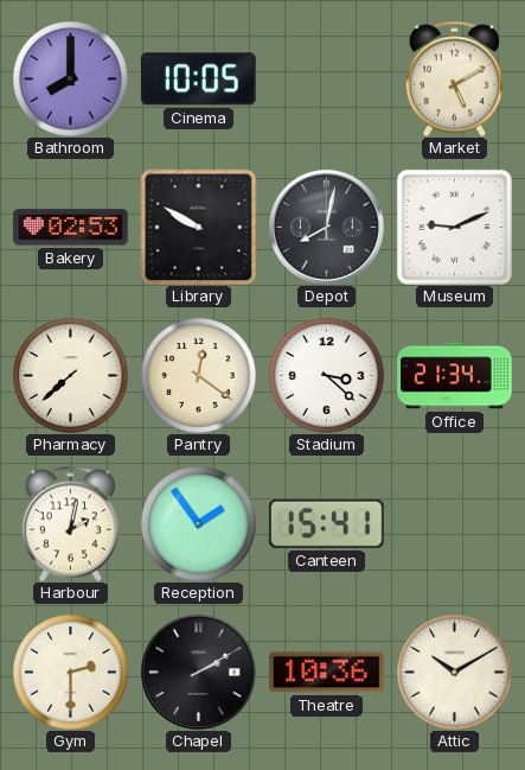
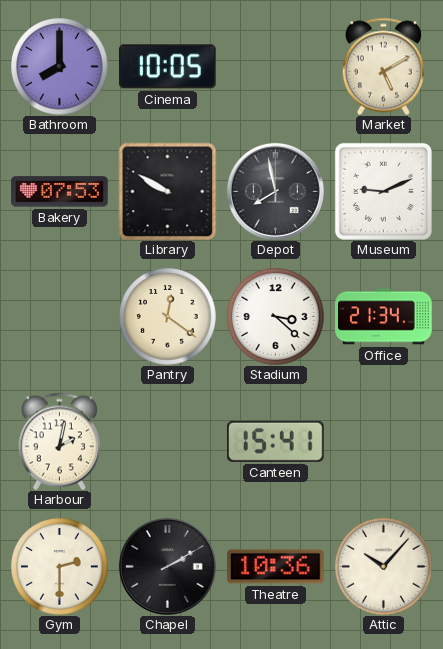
Bakery: 02:53 -> 07:53
Depot: 8:02 -> 7:58
Pharmacy: 7:38 -> none
Reception: 1:54 -> none
Attic: 10:10 -> 10:07
